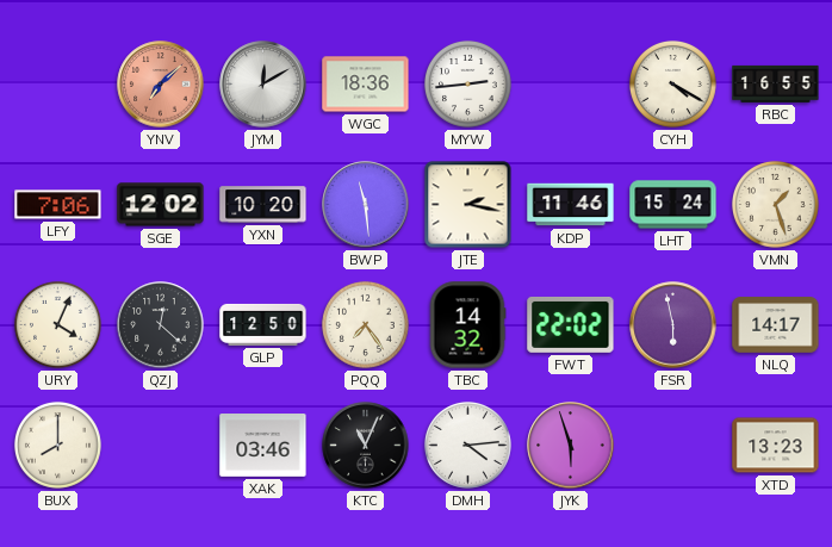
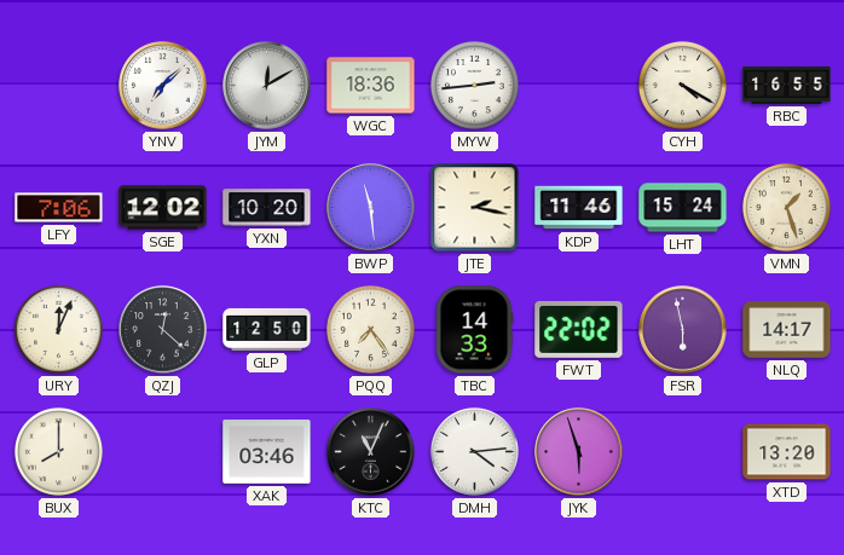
YNV dial: salmon -> white
URY: 4:04 -> 12:04
TBC: 14:32 -> 14:33
XTD: 13:23 -> 13:20
